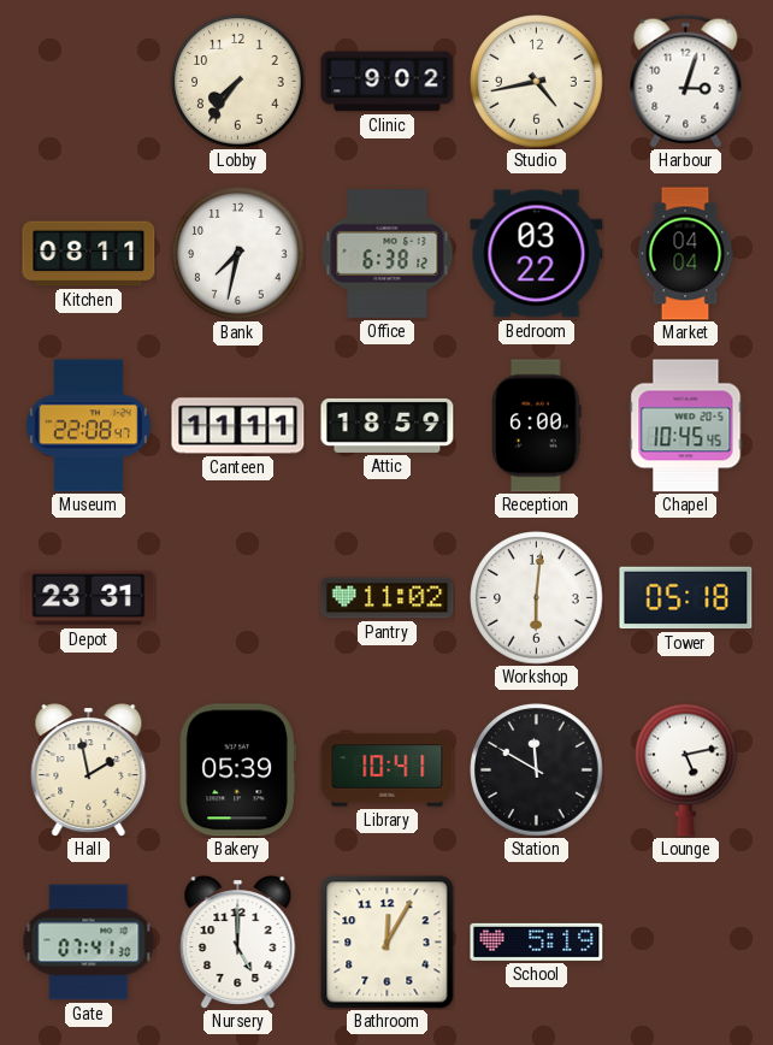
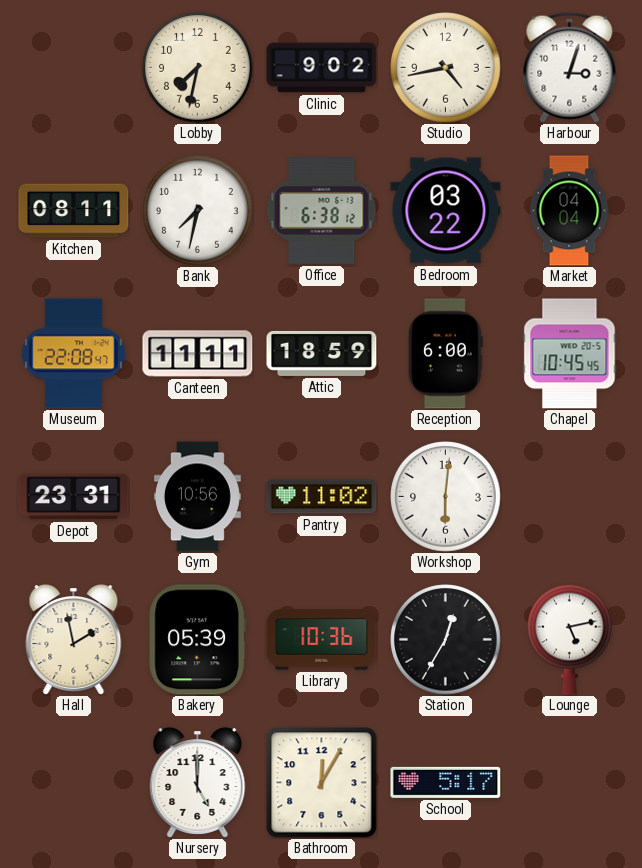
Lobby: 7:36 -> 7:32
Gym: none -> 10:56
Tower: 05:18 -> none
Library: 10:41 -> 10:36
Station: 11:50 -> 12:35
Gate: 07:41 -> none
School: 5:19 -> 5:17
